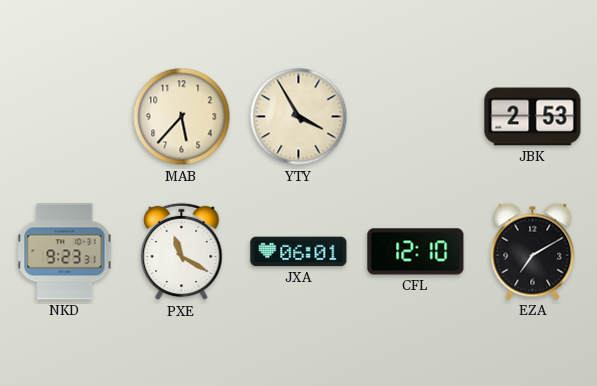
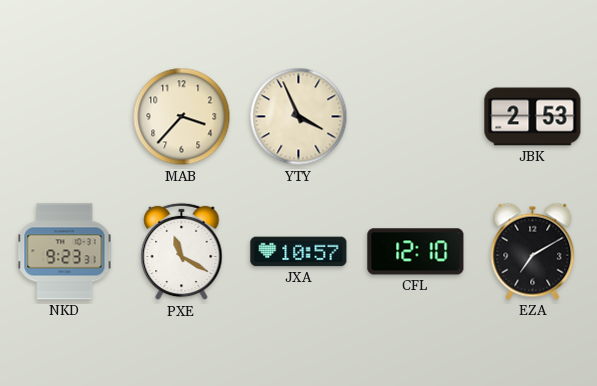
MAB: 5:37 -> 3:37
YTY: 3:55 -> 3:56
JXA: 06:01 -> 10:57
